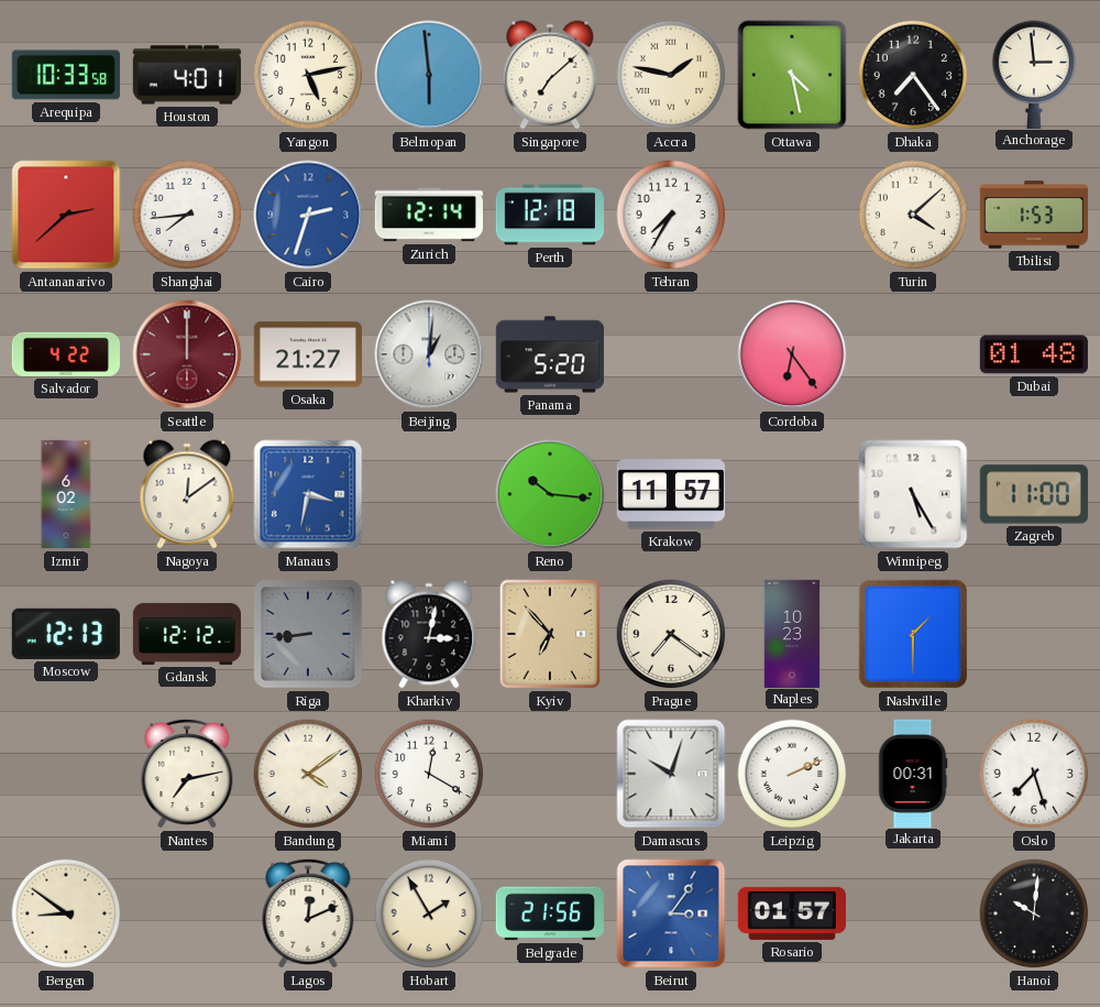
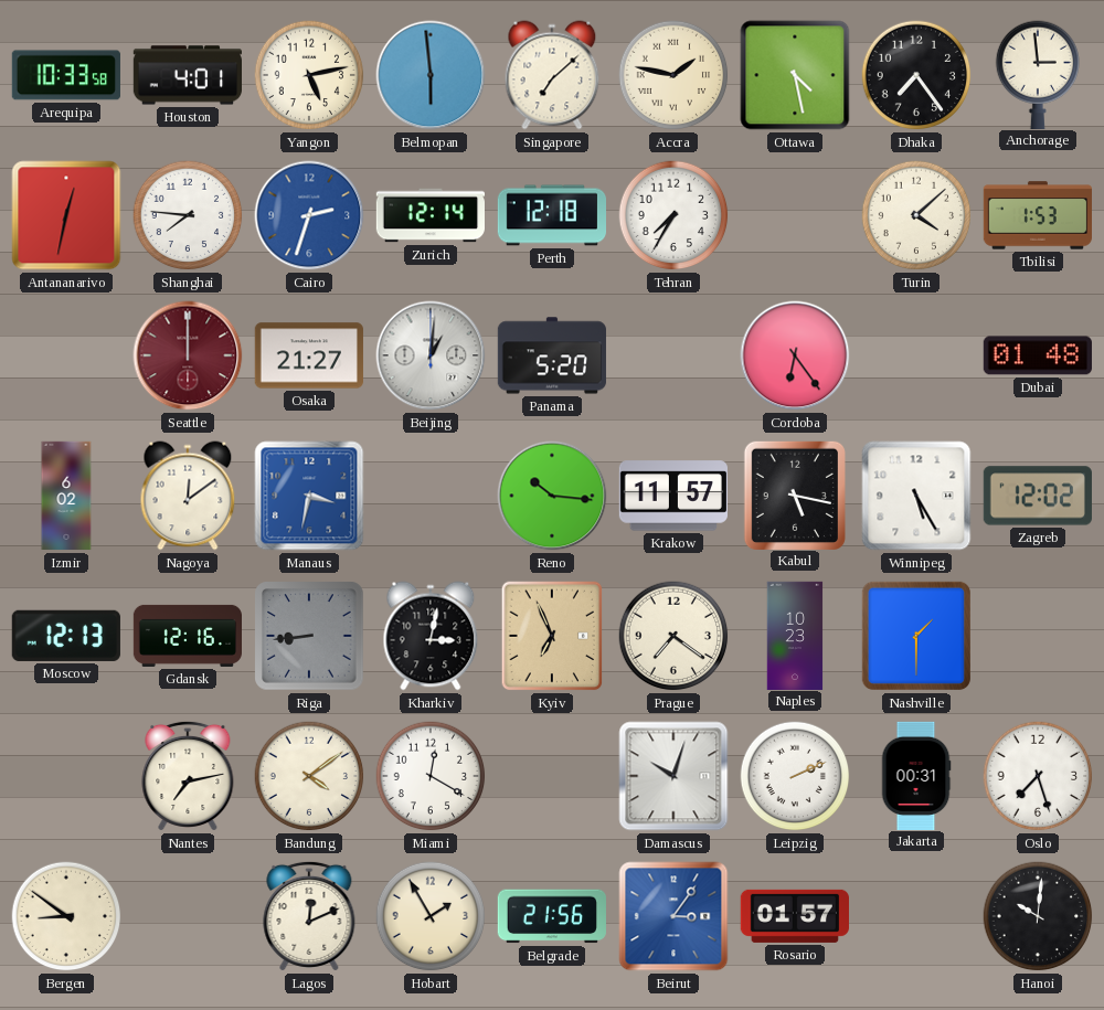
Antananarivo: 2:38 -> 12:32
Shanghai: 7:44 -> 7:46
Salvador: 4:22 -> none
Kabul: none -> 5:17
Zagreb: 11:00 -> 12:02
Gdansk: 12:12 -> 12:16
Kyiv: 6:53 -> 6:56
